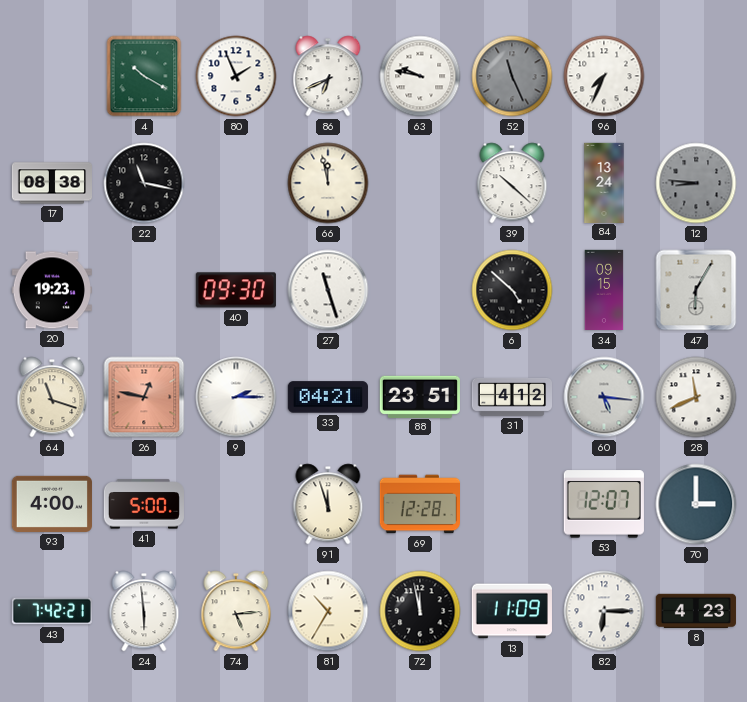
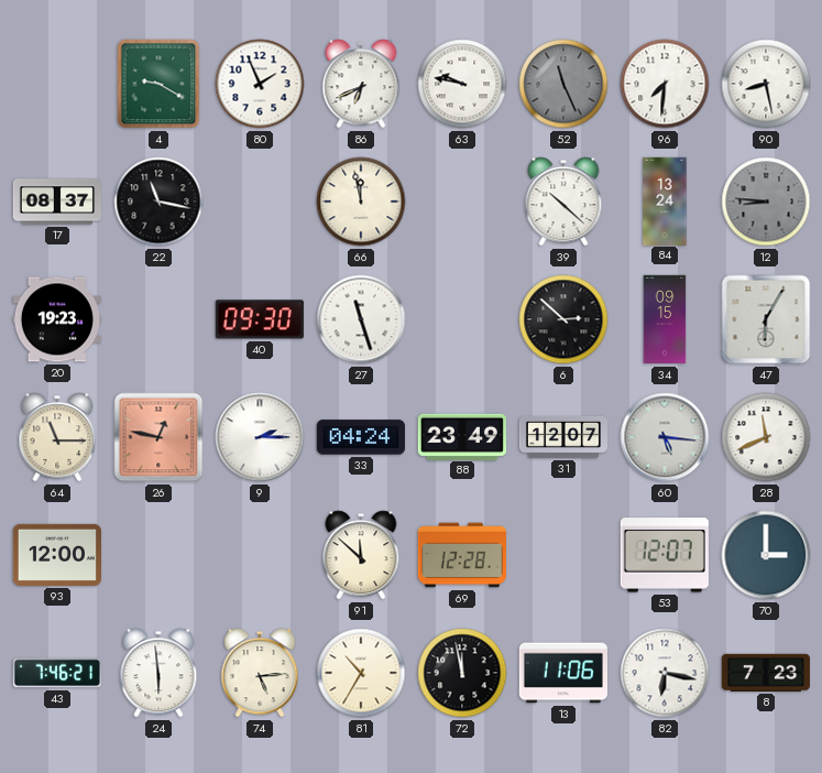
4: 10:20 -> 9:20
96: 7:34 -> 7:31
90: none -> 8:28
17: 08:38 -> 08:37
6: 4:52 -> 2:52
64: 11:18 -> 11:15
33: 04:21 -> 04:24
88: 23:51 -> 23:49
31: 4:12 -> 12:07
93: 4:00 -> 12:00
41: 5:00 -> none
91: 11:57 -> 11:52
43: 7:42 -> 7:46
13: 11:09 -> 11:06
82: 6:15 -> 6:17
8: 4:23 -> 7:23
